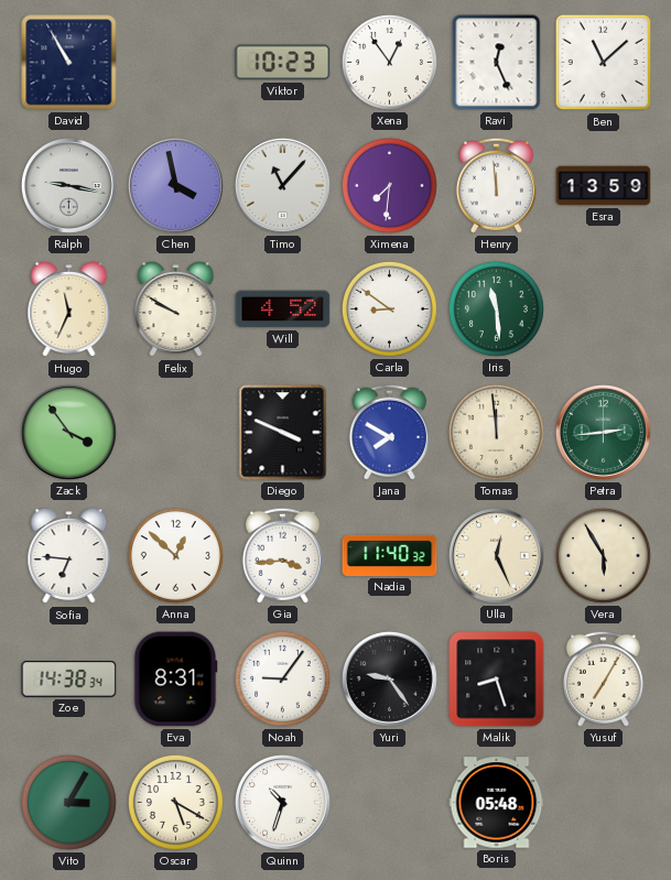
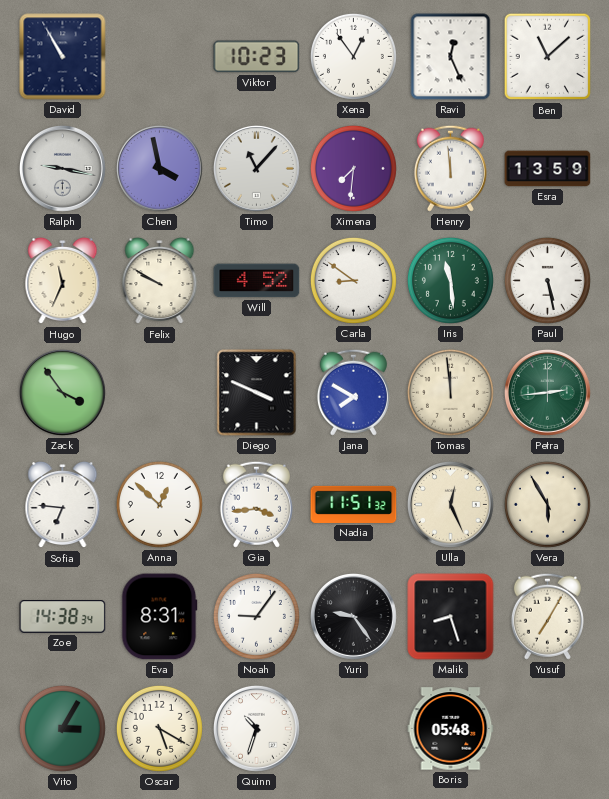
Paul: none -> 5:28
Nadia: 11:40 -> 11:51
